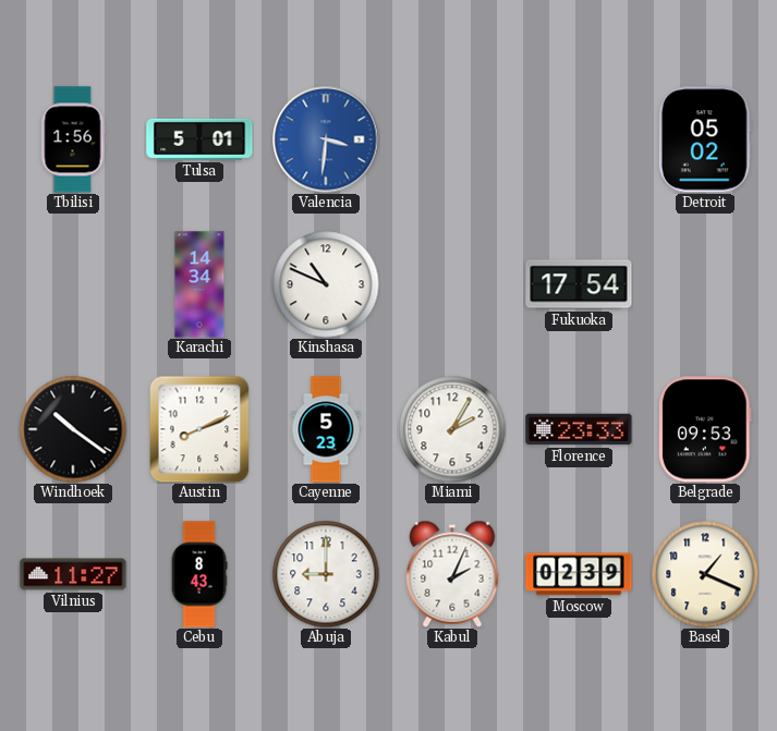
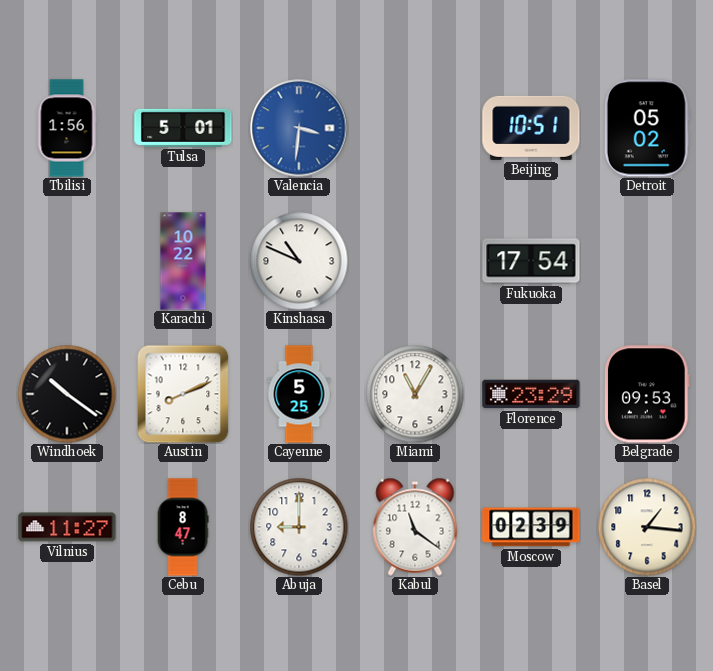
Beijing: none -> 10:51
Karachi: 14:34 -> 10:22
Cayenne: 5:23 -> 5:25
Miami: 2:05 -> 11:05
Florence: 23:33 -> 23:29
Cebu: 8:43 -> 8:47
Kabul: 2:04 -> 11:21
Basel: 1:19 -> 1:16
